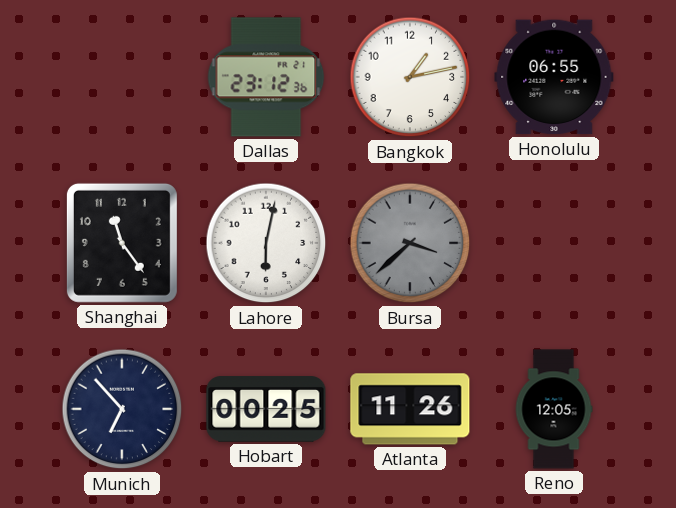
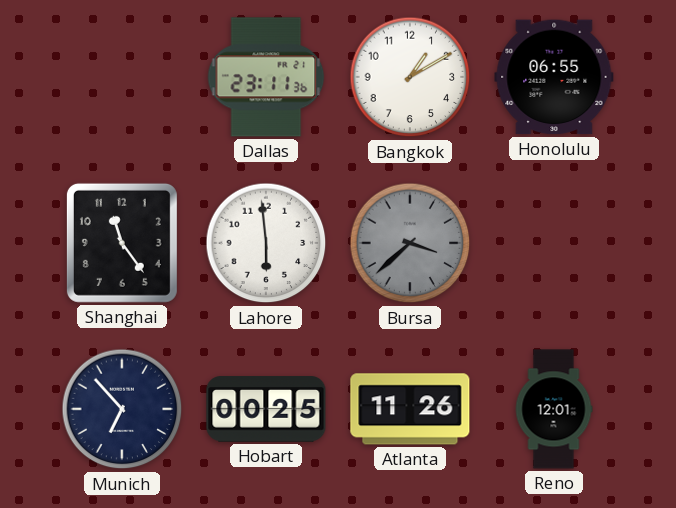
Dallas: 23:12 -> 23:11
Bangkok: 1:13 -> 1:10
Lahore: 6:02 -> 5:59
Reno: 12:05 -> 12:01
